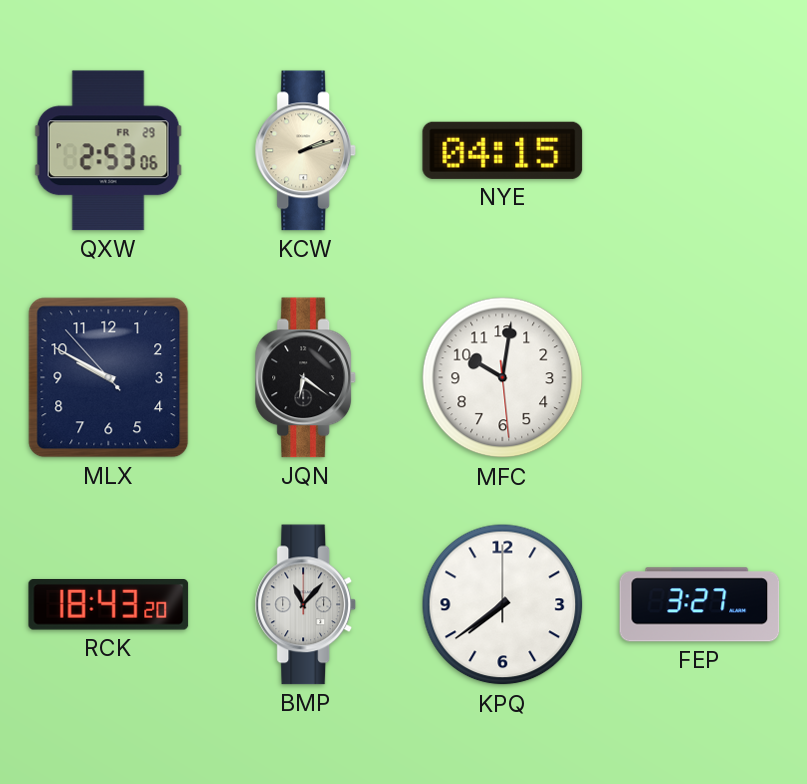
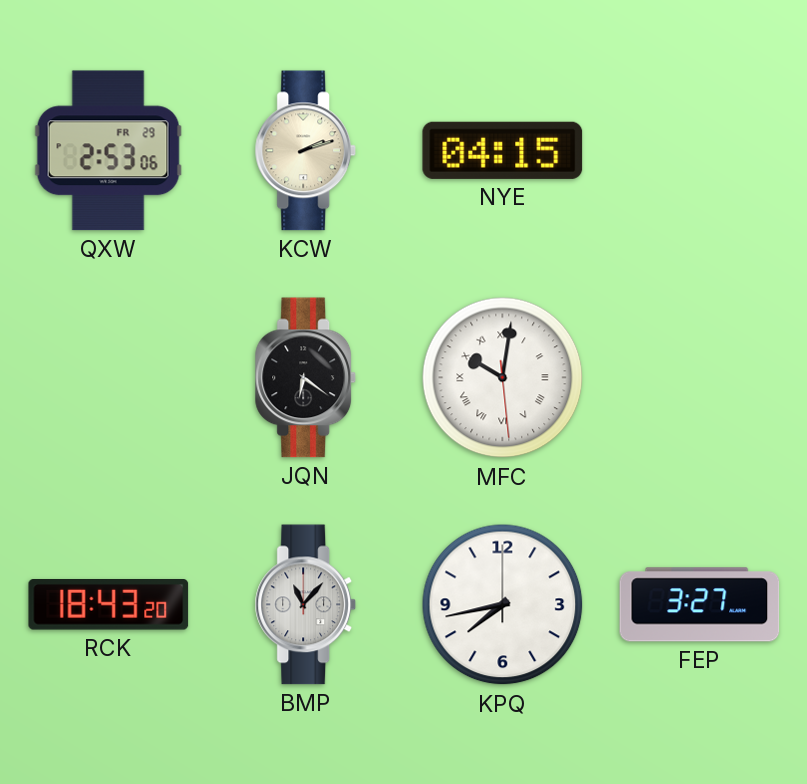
MLX: 9:49 -> none
MFC numerals: Arabic -> Roman
KPQ: 7:39 -> 7:43
